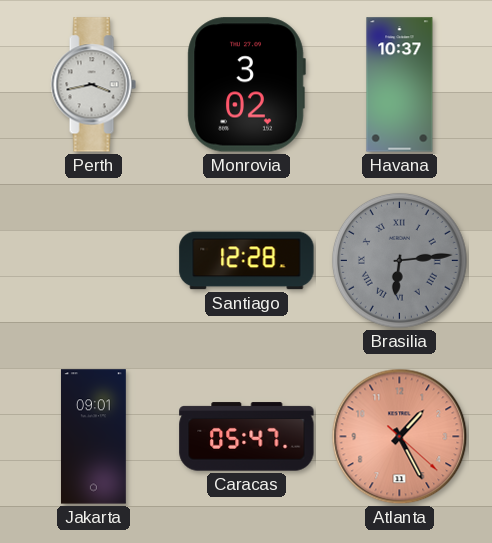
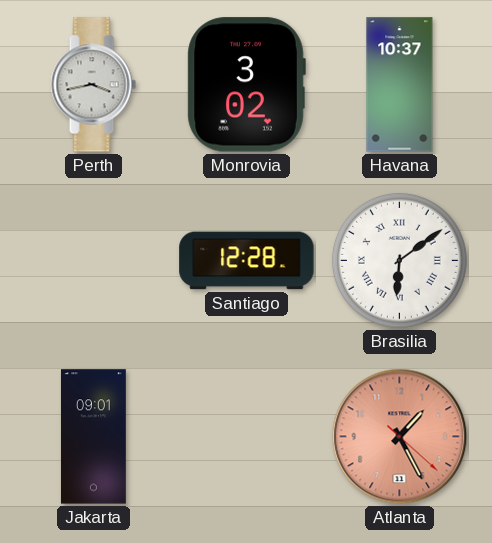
Brasilia: 6:14 -> 6:09
Brasilia dial: grey -> white
Caracas: 05:47 -> none
